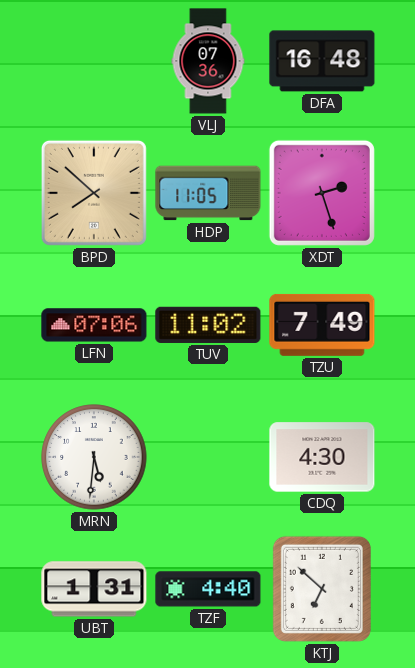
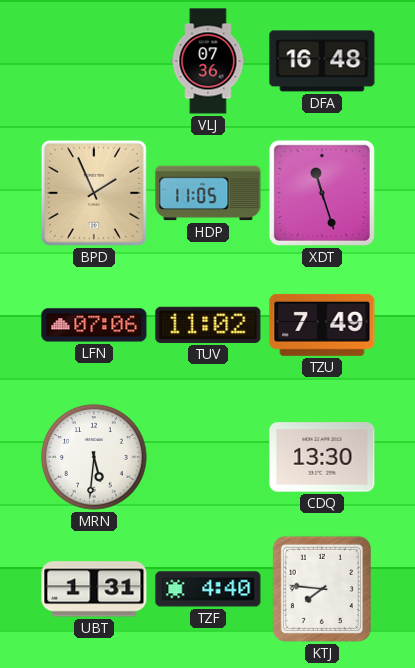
BPD: 7:52 -> 1:56
XDT: 2:27 -> 11:27
CDQ: 4:30 -> 13:30
KTJ: 6:52 -> 7:46
